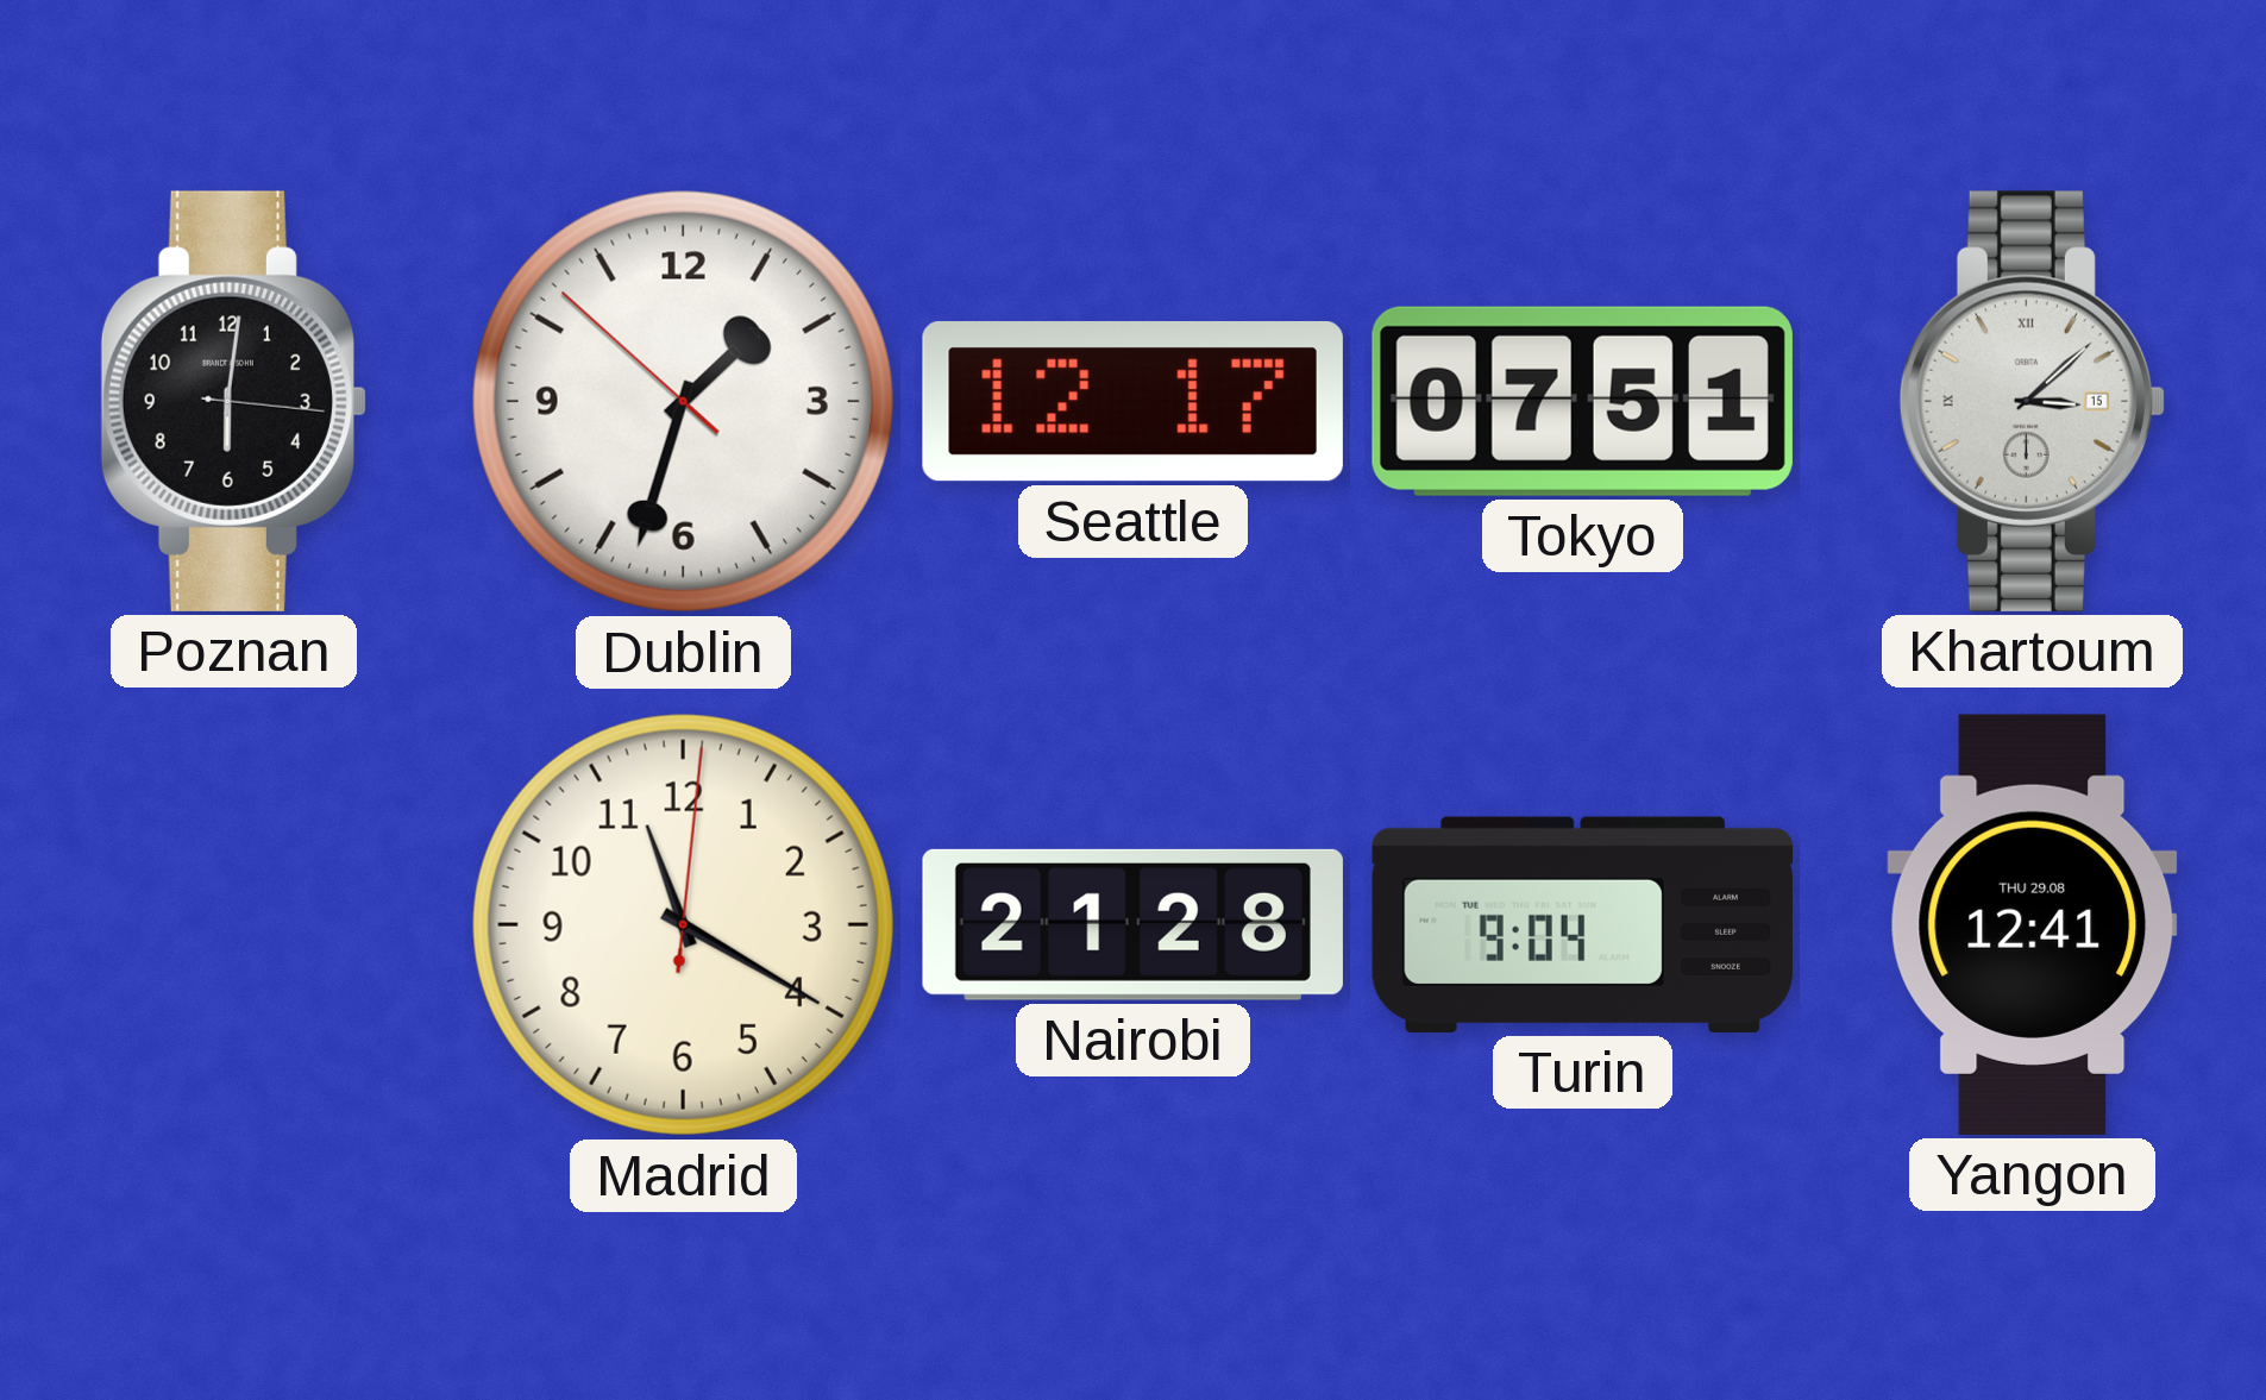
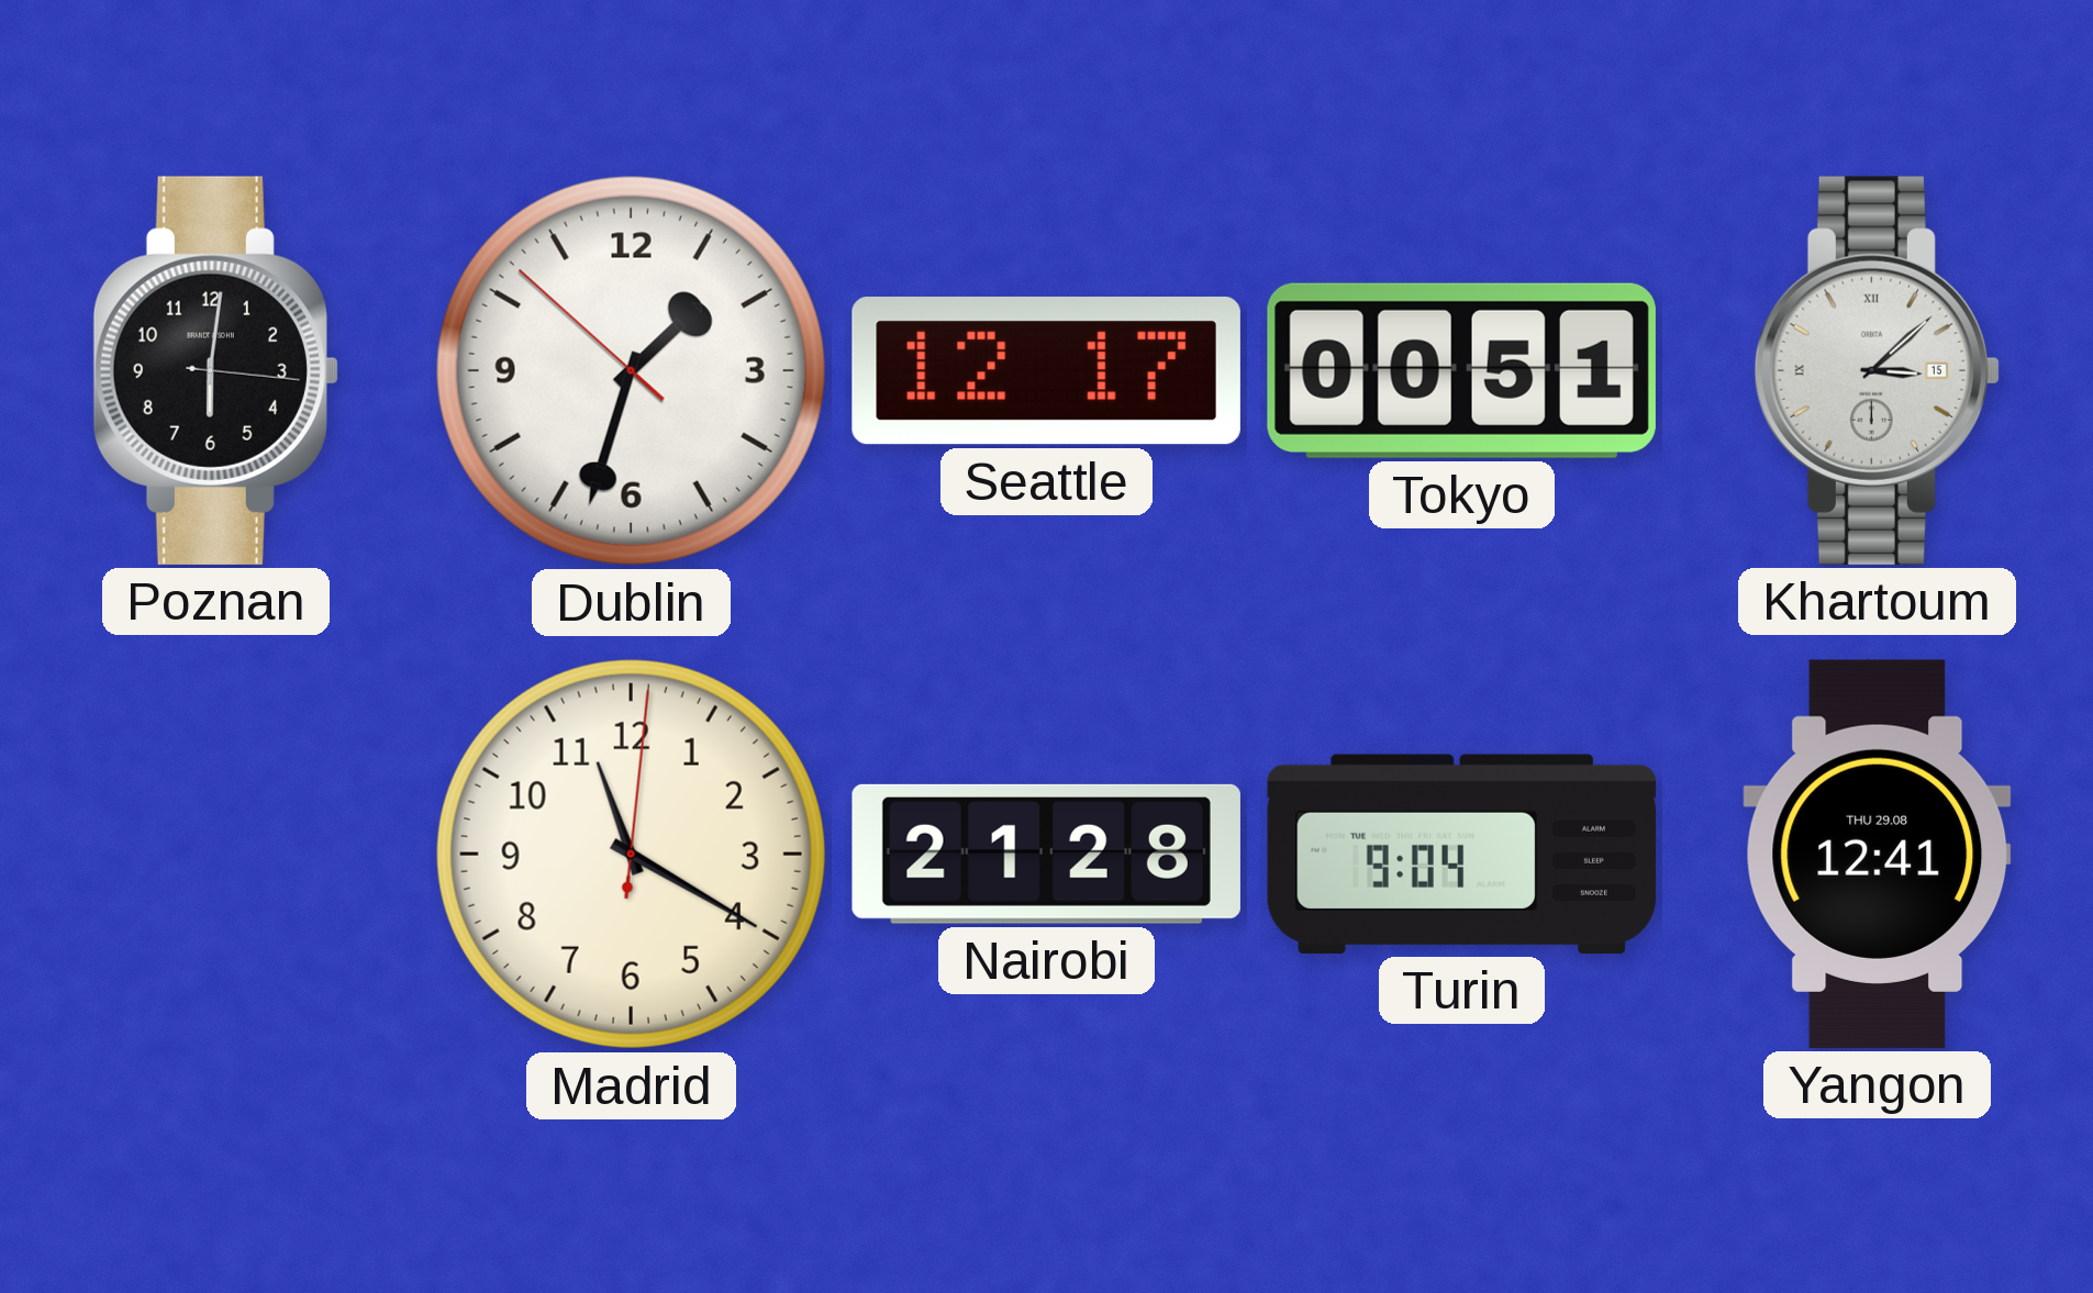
Tokyo: 07:51 -> 00:51
